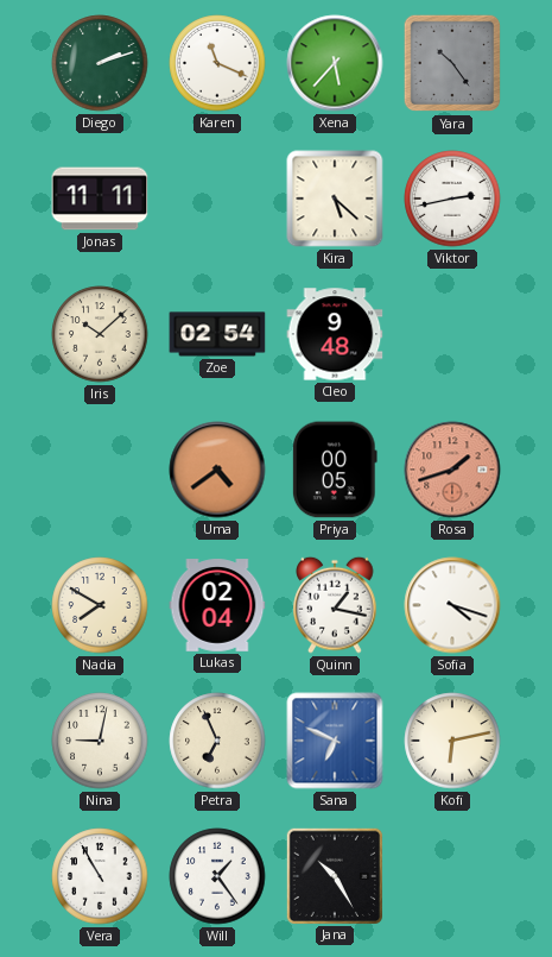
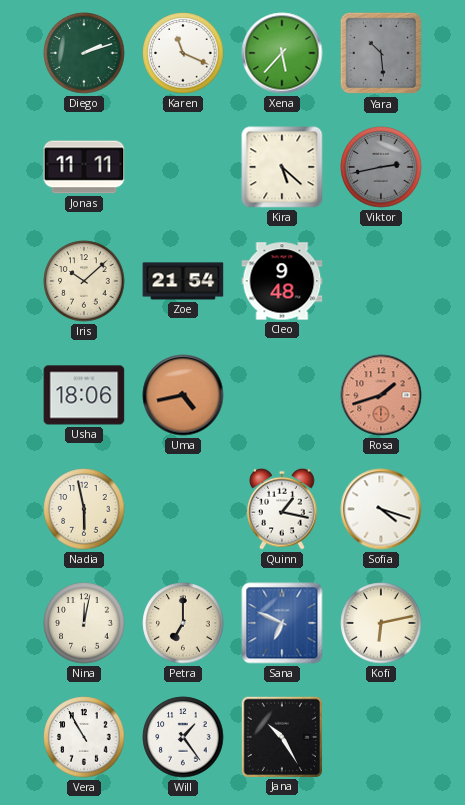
Yara: 10:24 -> 10:29
Viktor dial: white -> grey
Zoe: 02:54 -> 21:54
Usha: none -> 18:06
Uma: 4:39 -> 4:43
Priya: 00:05 -> none
Nadia: 7:50 -> 5:58
Lukas: 02:04 -> none
Nina: 9:02 -> 12:02
Petra: 6:56 -> 7:00
